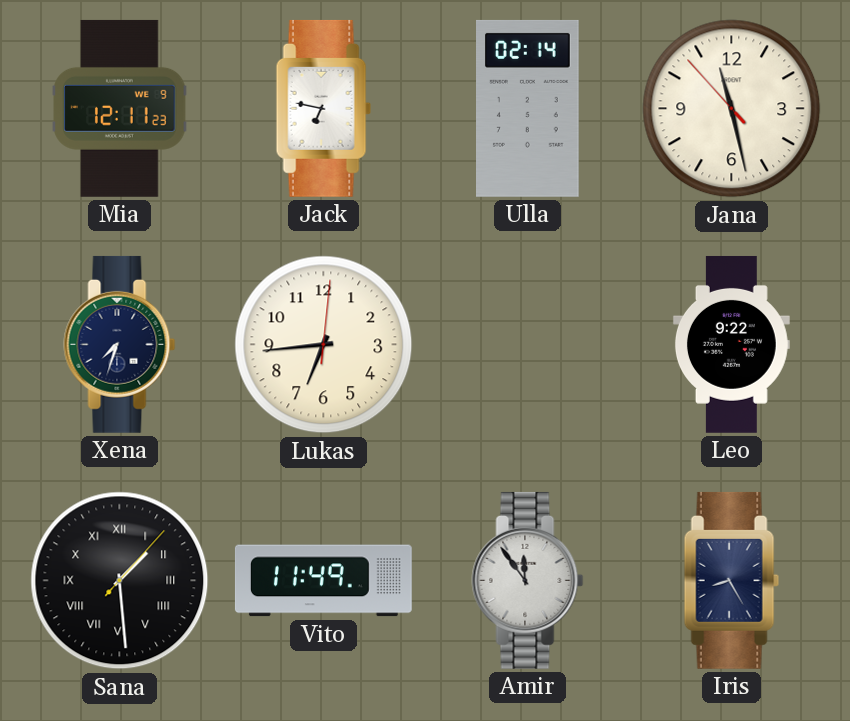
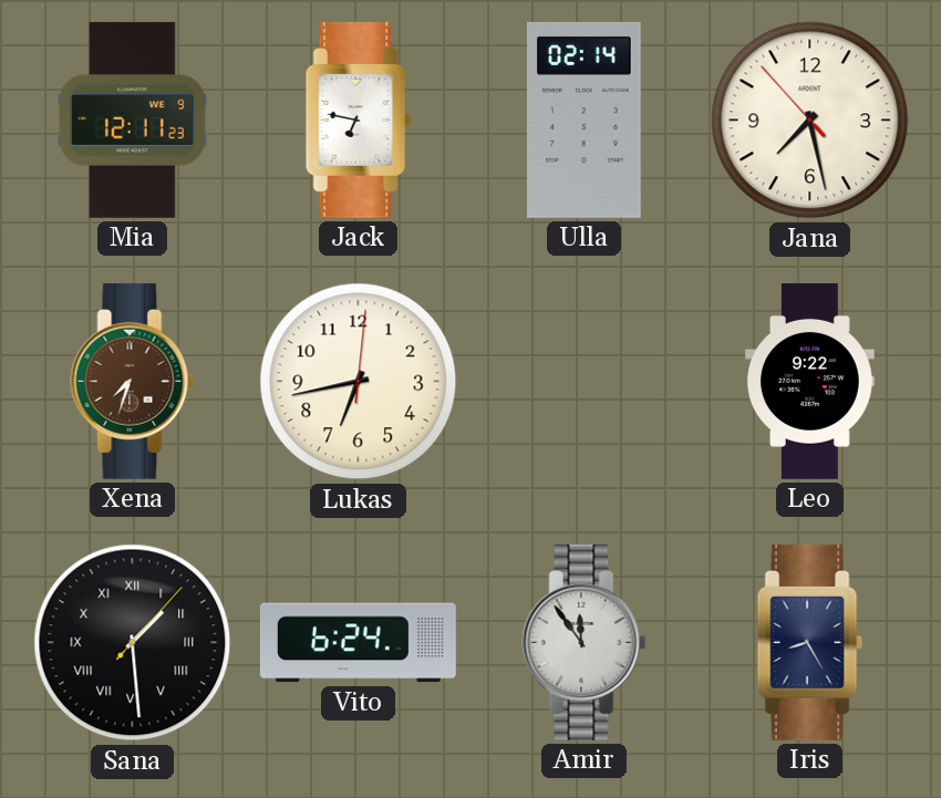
Jana: 11:27 -> 7:27
Xena dial: navy -> brown
Lukas: 6:44 -> 6:43
Vito: 11:49 -> 6:24
